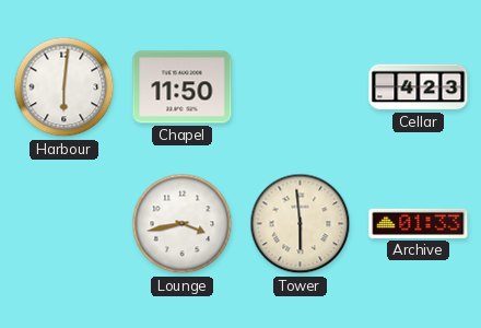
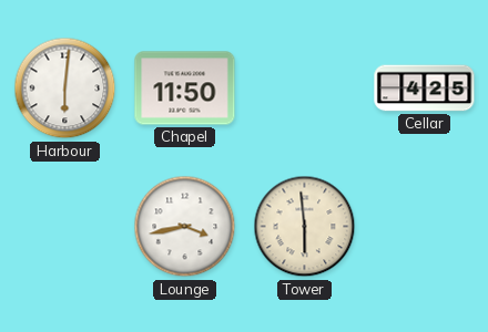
Cellar: 4:23 -> 4:25
Archive: 01:33 -> none
